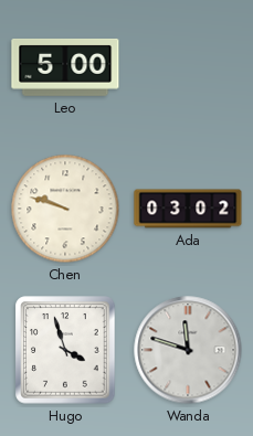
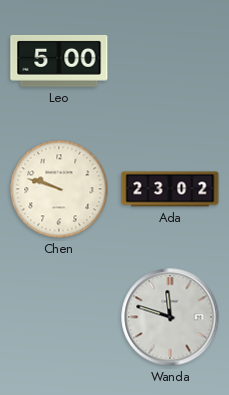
Ada: 03:02 -> 23:02
Hugo: 3:57 -> none
